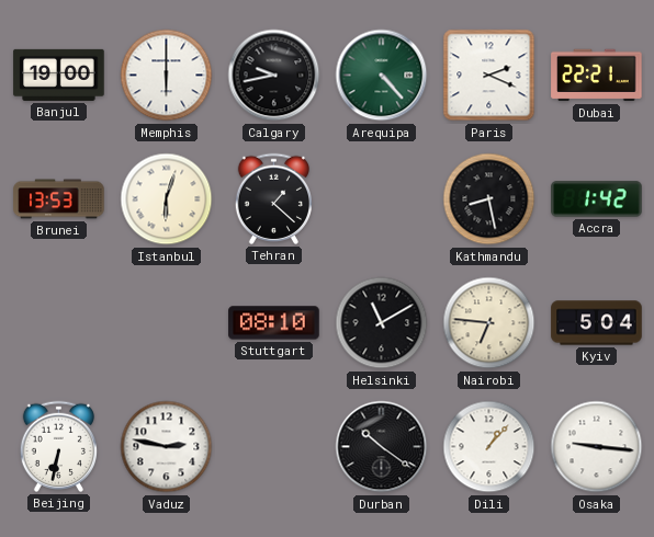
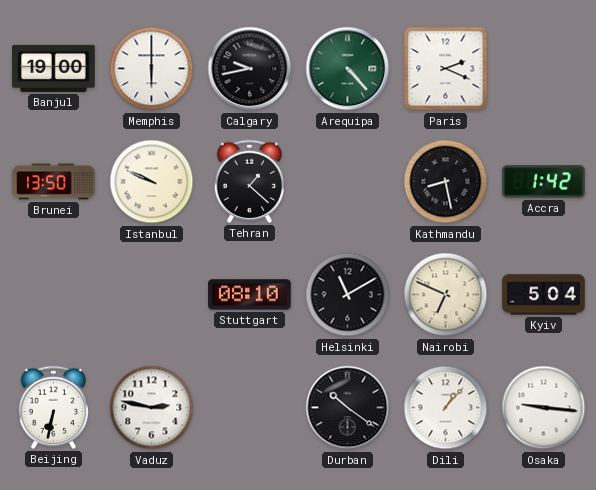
Dubai: 22:21 -> none
Brunei: 13:53 -> 13:50
Istanbul: 6:03 -> 9:49
Nairobi: 6:46 -> 6:49
